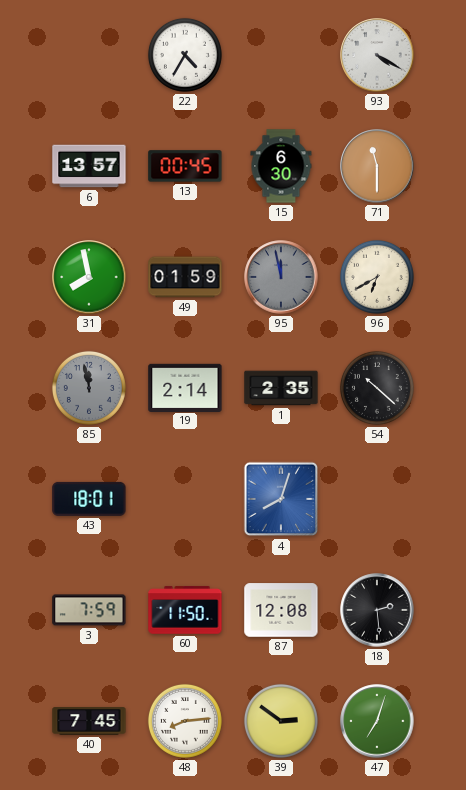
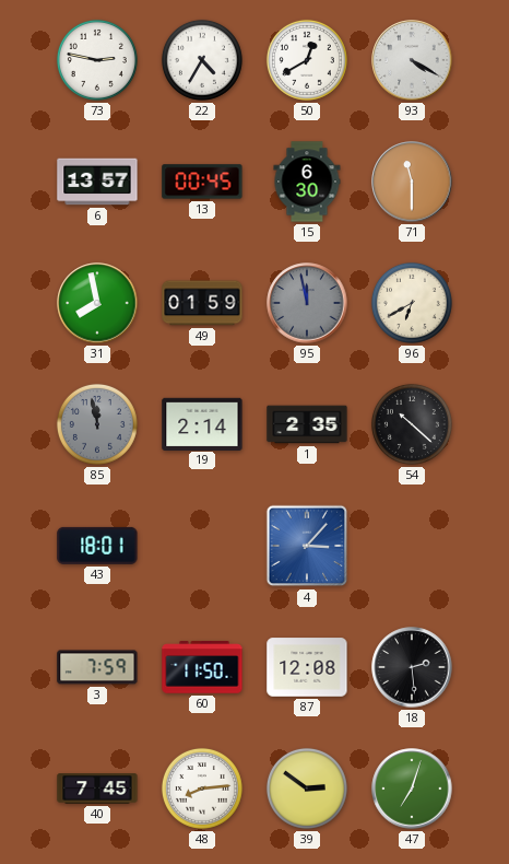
73: none -> 2:47
50: none -> 12:40
4: 8:03 -> 3:07
